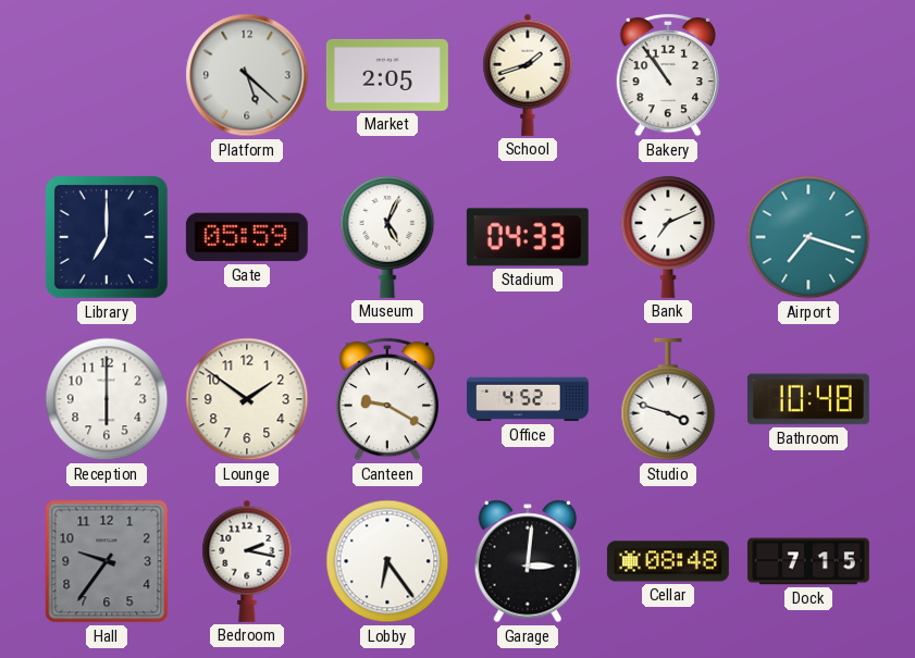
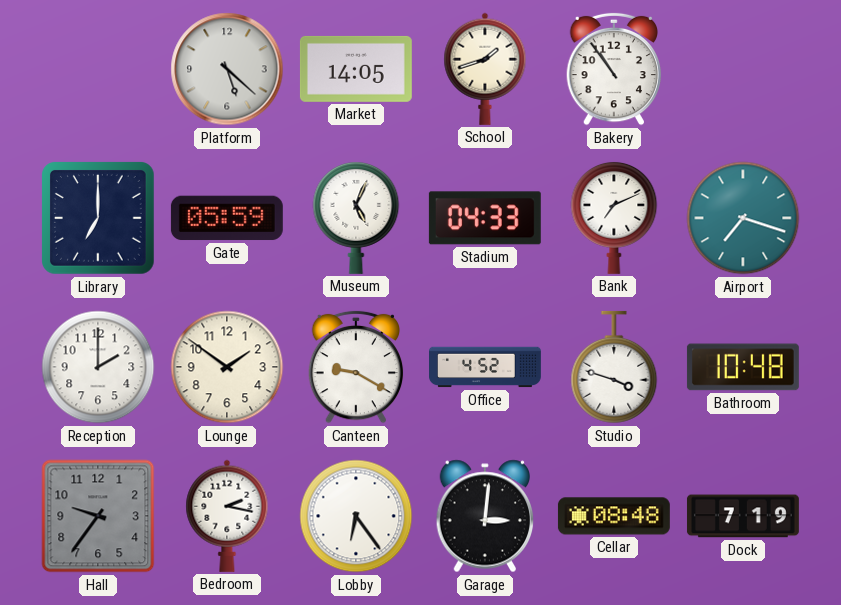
Market: 2:05 -> 14:05
Reception: 6:00 -> 2:00
Dock: 7:15 -> 7:19
